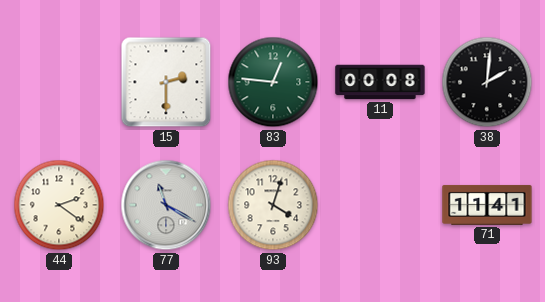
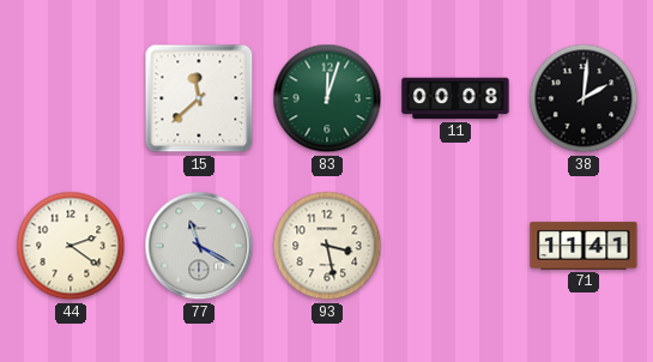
15: 2:30 -> 11:38
83: 12:46 -> 12:03
93: 4:03 -> 3:28
